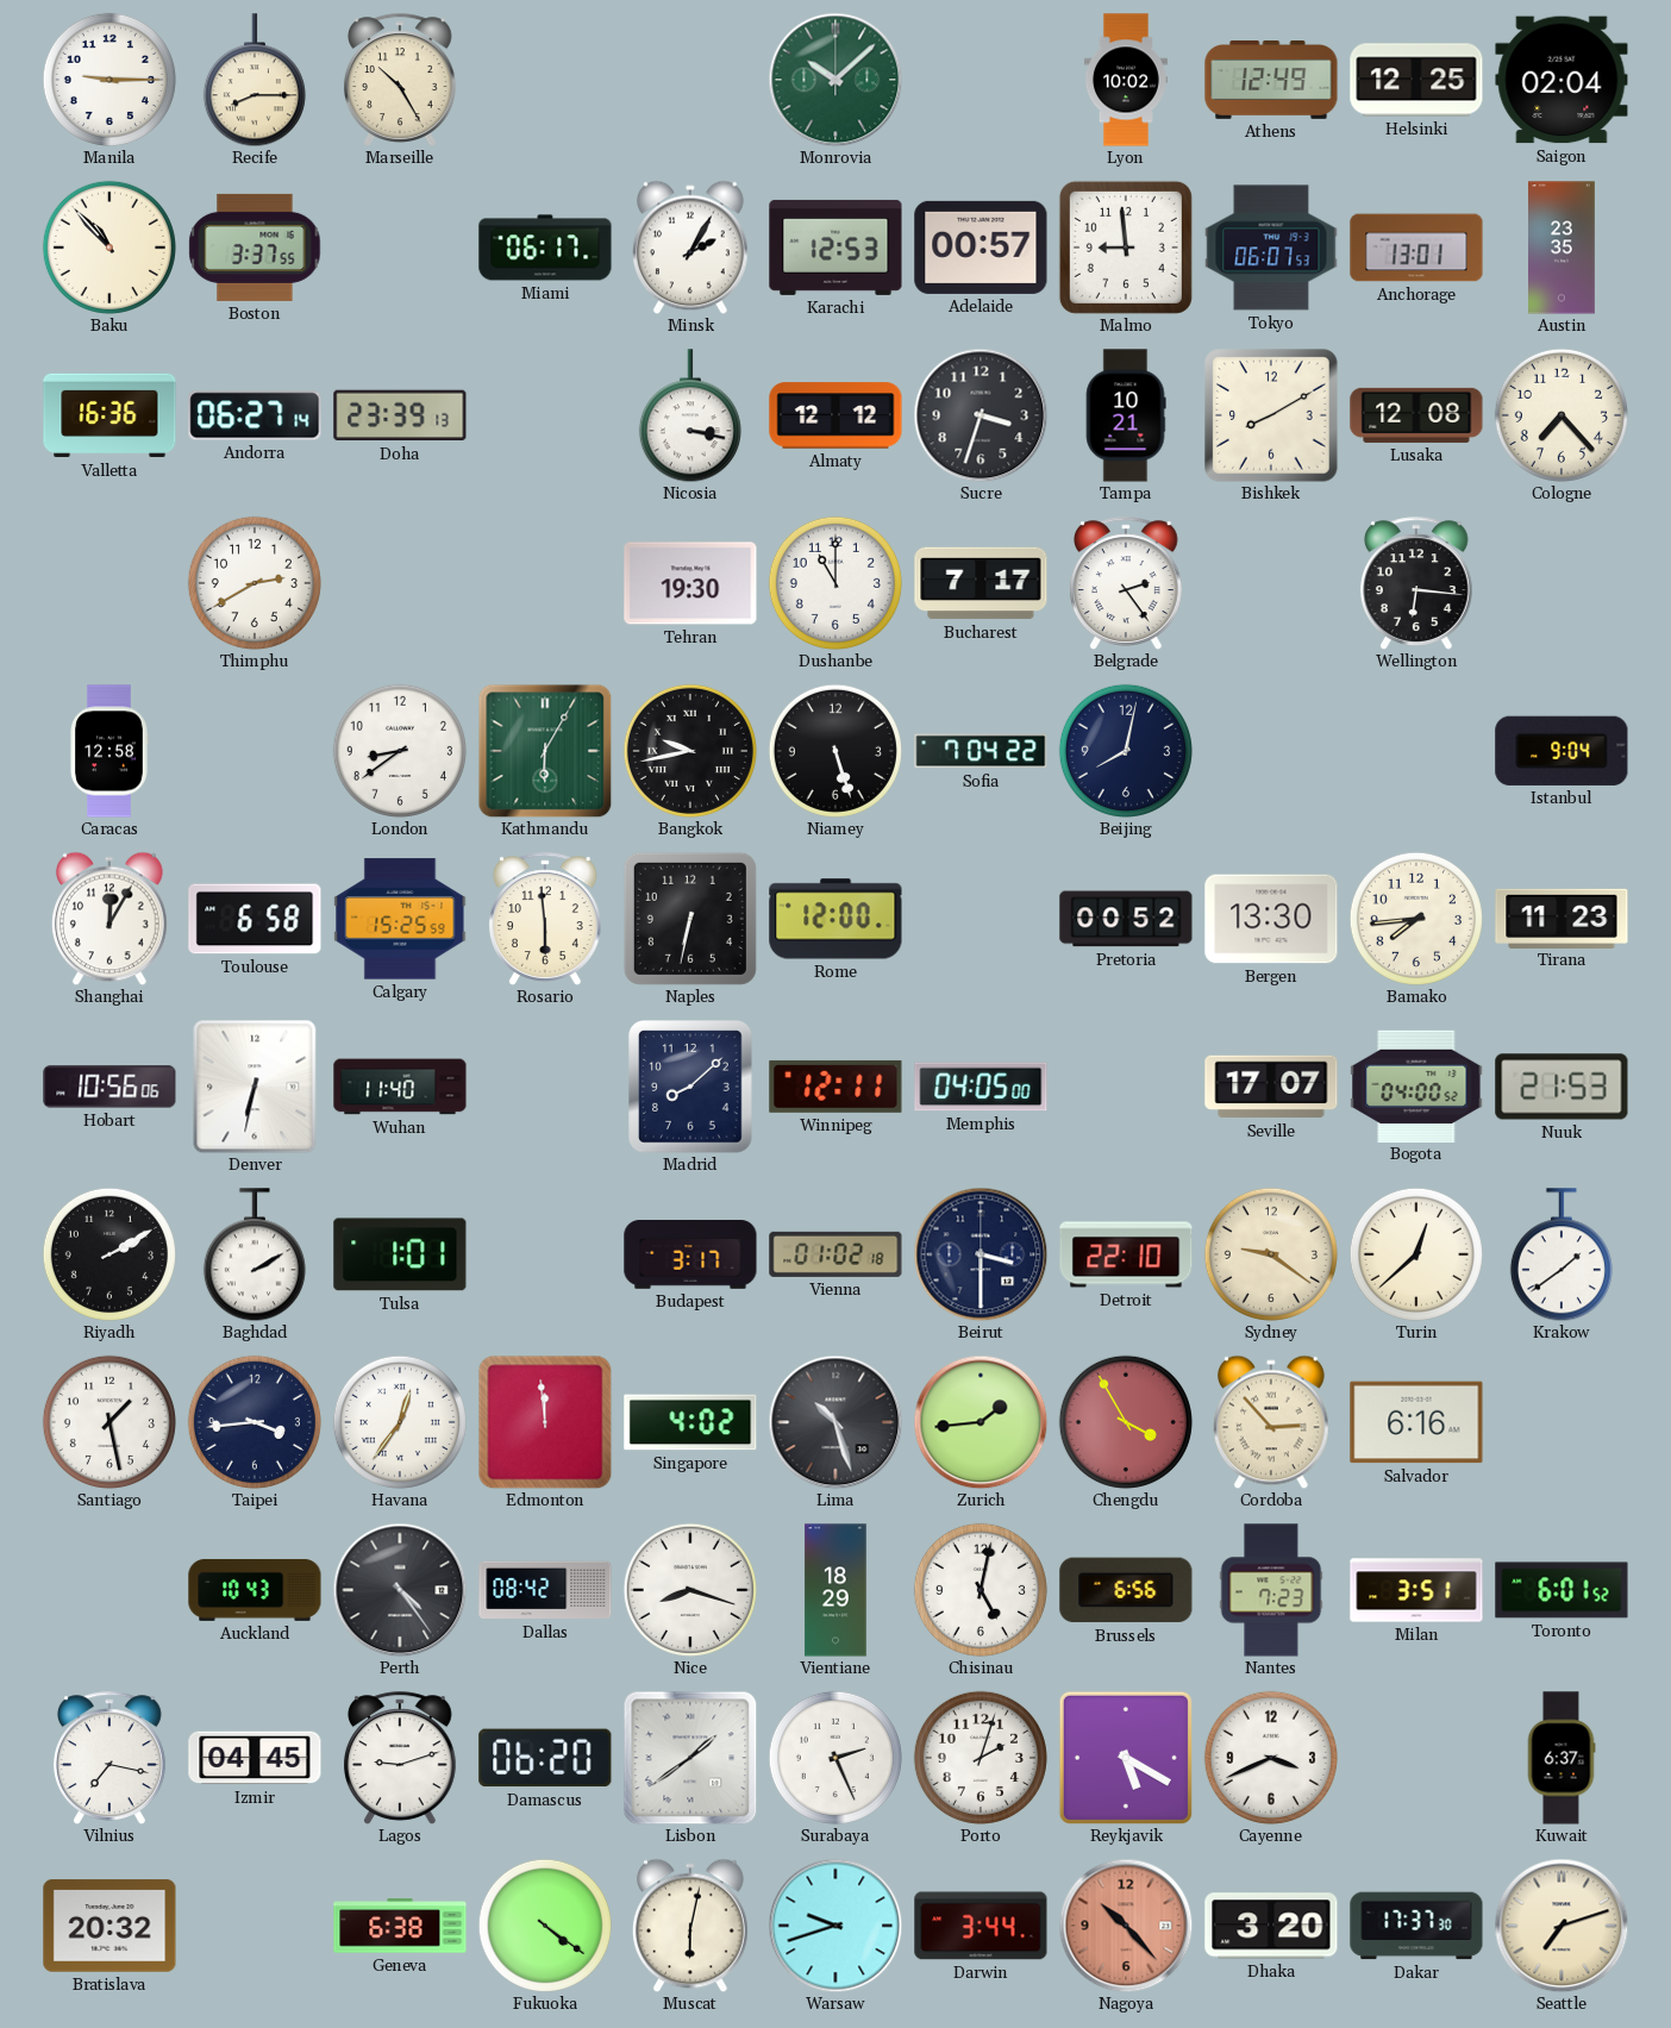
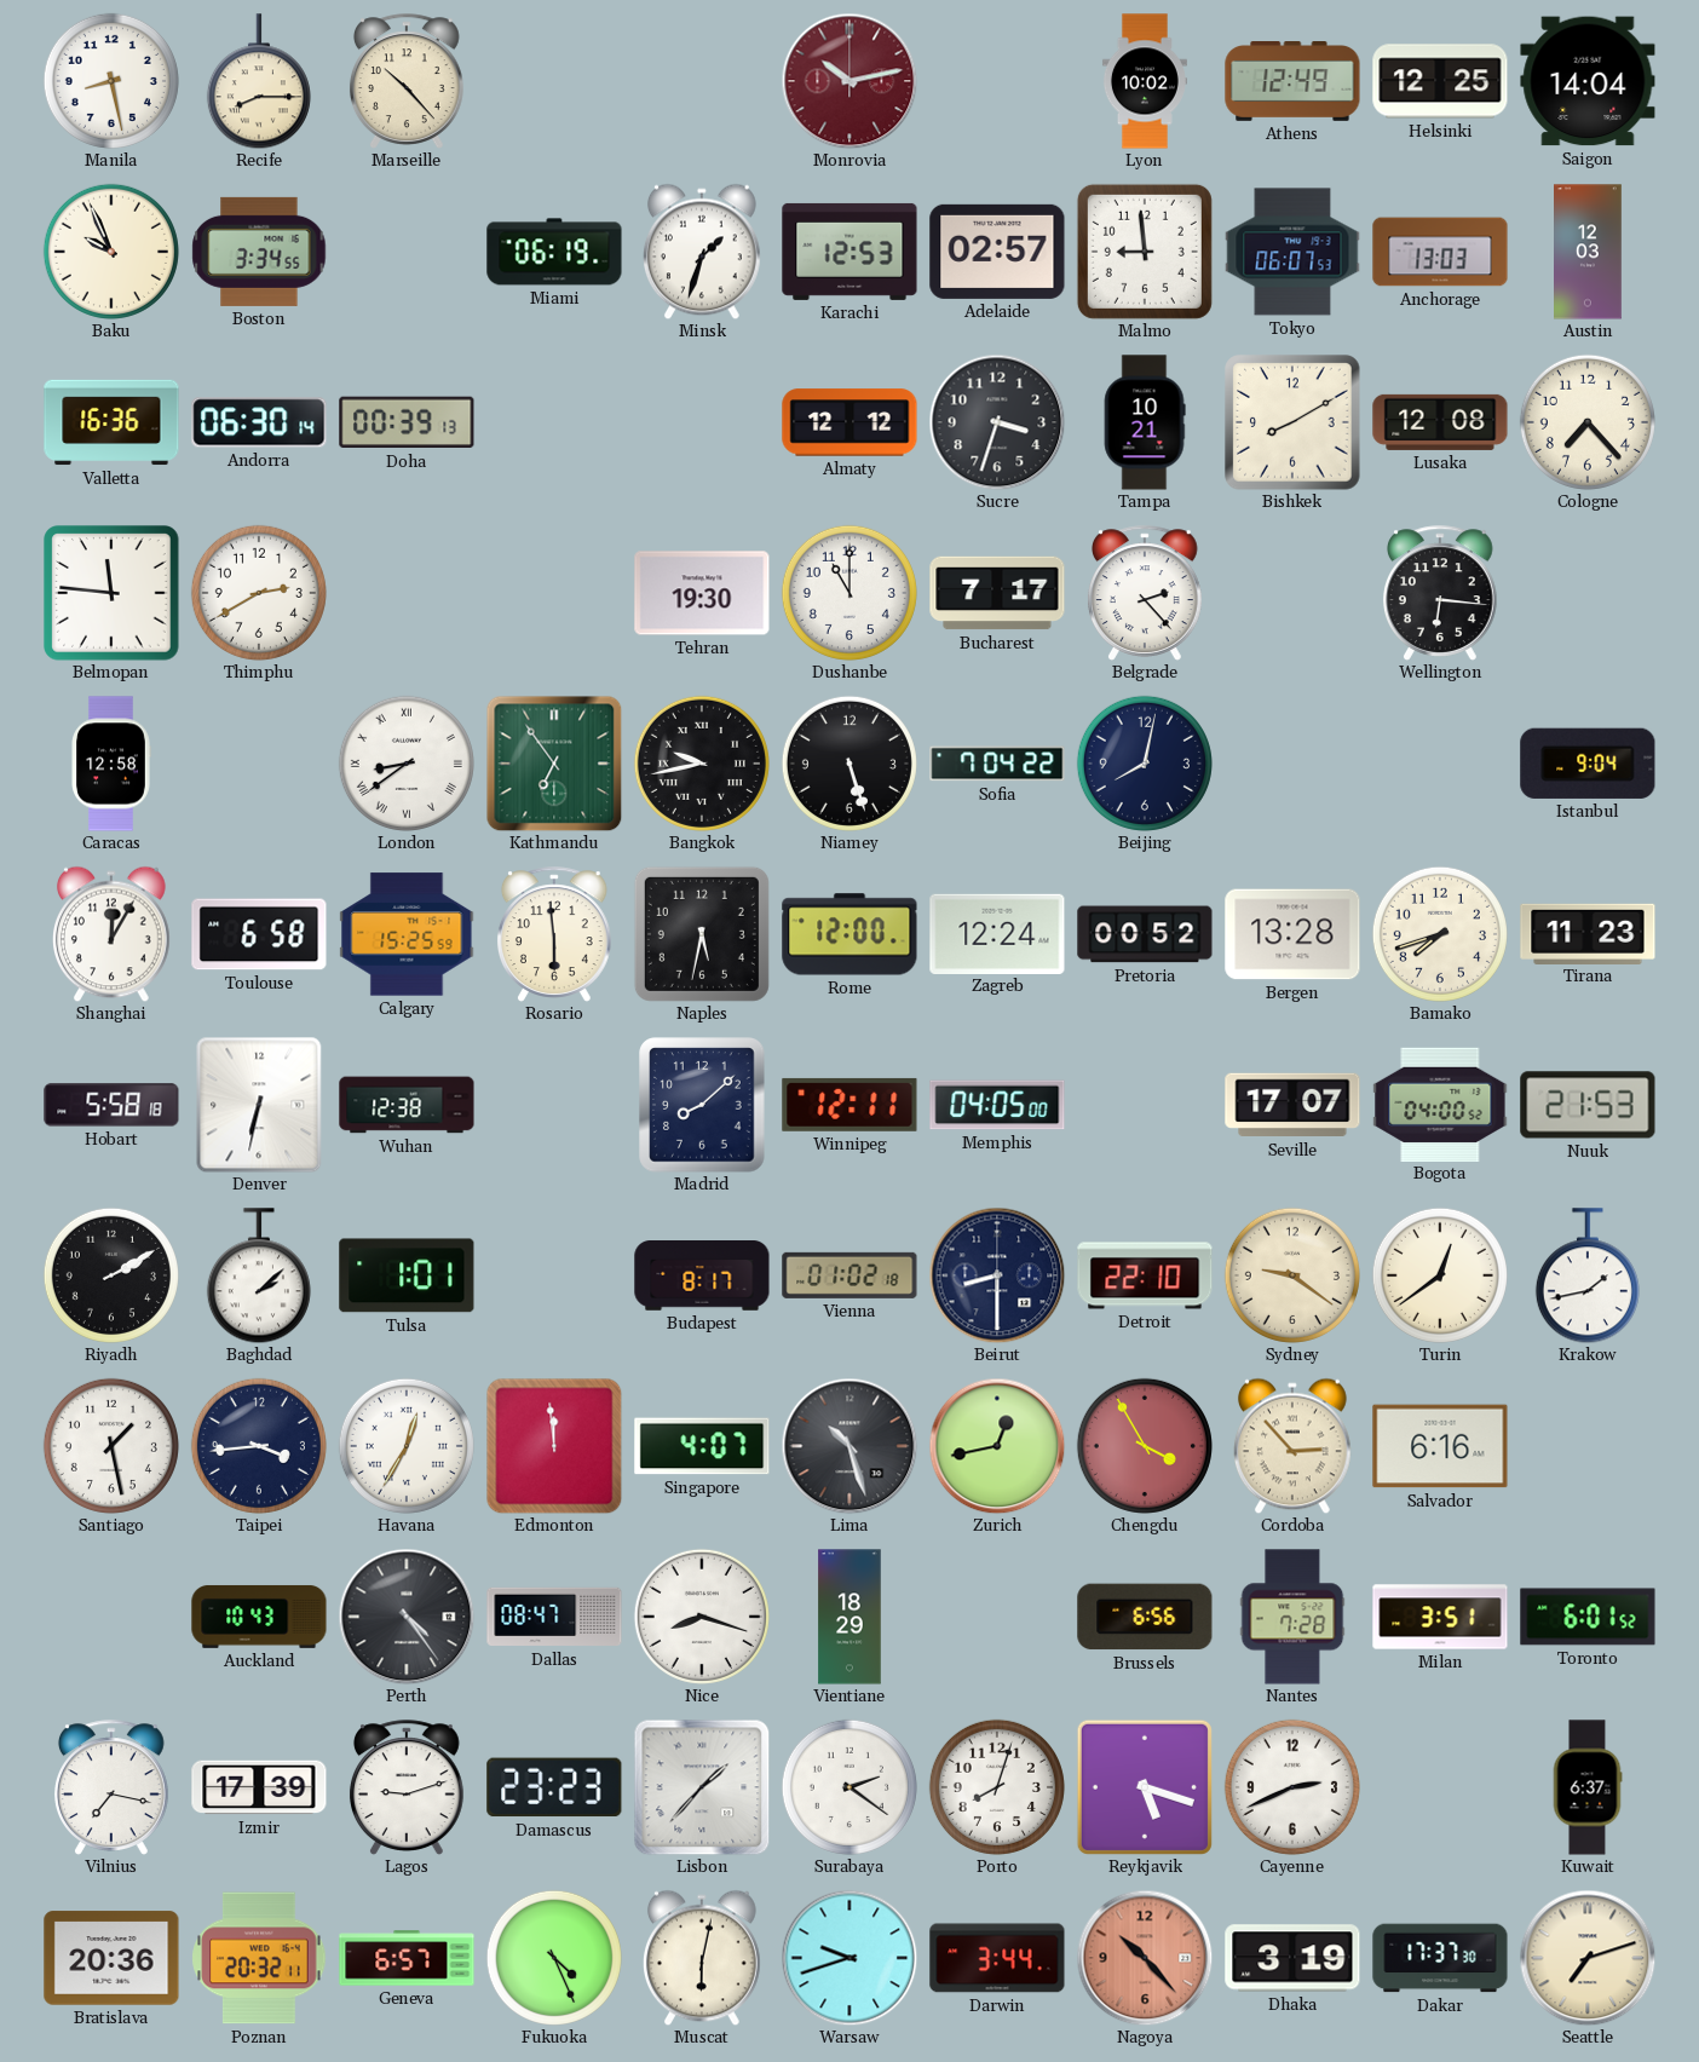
Manila: 9:15 -> 8:28
Marseille: 10:25 -> 10:23
Monrovia: 10:08 -> 10:13
Monrovia dial: green -> burgundy
Saigon: 02:04 -> 14:04
Baku: 10:53 -> 9:56
Boston: 3:37 -> 3:34
Miami: 06:17 -> 06:19
Minsk: 2:05 -> 1:33
Adelaide: 00:57 -> 02:57
Anchorage: 13:01 -> 13:03
Austin: 23:35 -> 12:03
Andorra: 06:27 -> 06:30
Doha: 23:39 -> 00:39
Nicosia: 3:17 -> none
Belmopan: none -> 11:46
Belgrade: 2:24 -> 2:23
London numerals: Arabic -> Roman
Kathmandu: 6:05 -> 6:54
Naples: 6:32 -> 5:32
Zagreb: none -> 12:24
Bergen: 13:30 -> 13:28
Bamako: 7:44 -> 7:42
Hobart: 10:56 -> 5:58
Wuhan: 11:40 -> 12:38
Baghdad: 2:10 -> 2:08
Budapest: 3:17 -> 8:17
Beirut: 3:30 -> 8:30
Turin: 12:38 -> 12:39
Krakow: 1:39 -> 1:43
Havana: 12:36 -> 12:35
Singapore: 4:02 -> 4:07
Zurich: 1:44 -> 12:43
Dallas: 08:42 -> 08:47
Chisinau: 5:02 -> none
Nantes: 7:23 -> 7:28
Izmir: 04:45 -> 17:39
Damascus: 06:20 -> 23:23
Lisbon: 1:39 -> 1:37
Surabaya: 2:26 -> 2:21
Porto: 2:03 -> 8:03
Reykjavik: 5:20 -> 5:18
Cayenne: 3:41 -> 2:41
Bratislava: 20:32 -> 20:36
Poznan: none -> 20:32
Geneva: 6:38 -> 6:57
Fukuoka: 4:21 -> 4:26
Dhaka: 3:20 -> 3:19
